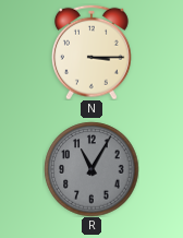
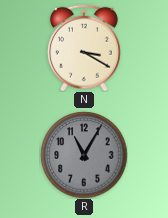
N: 3:15 -> 3:20
